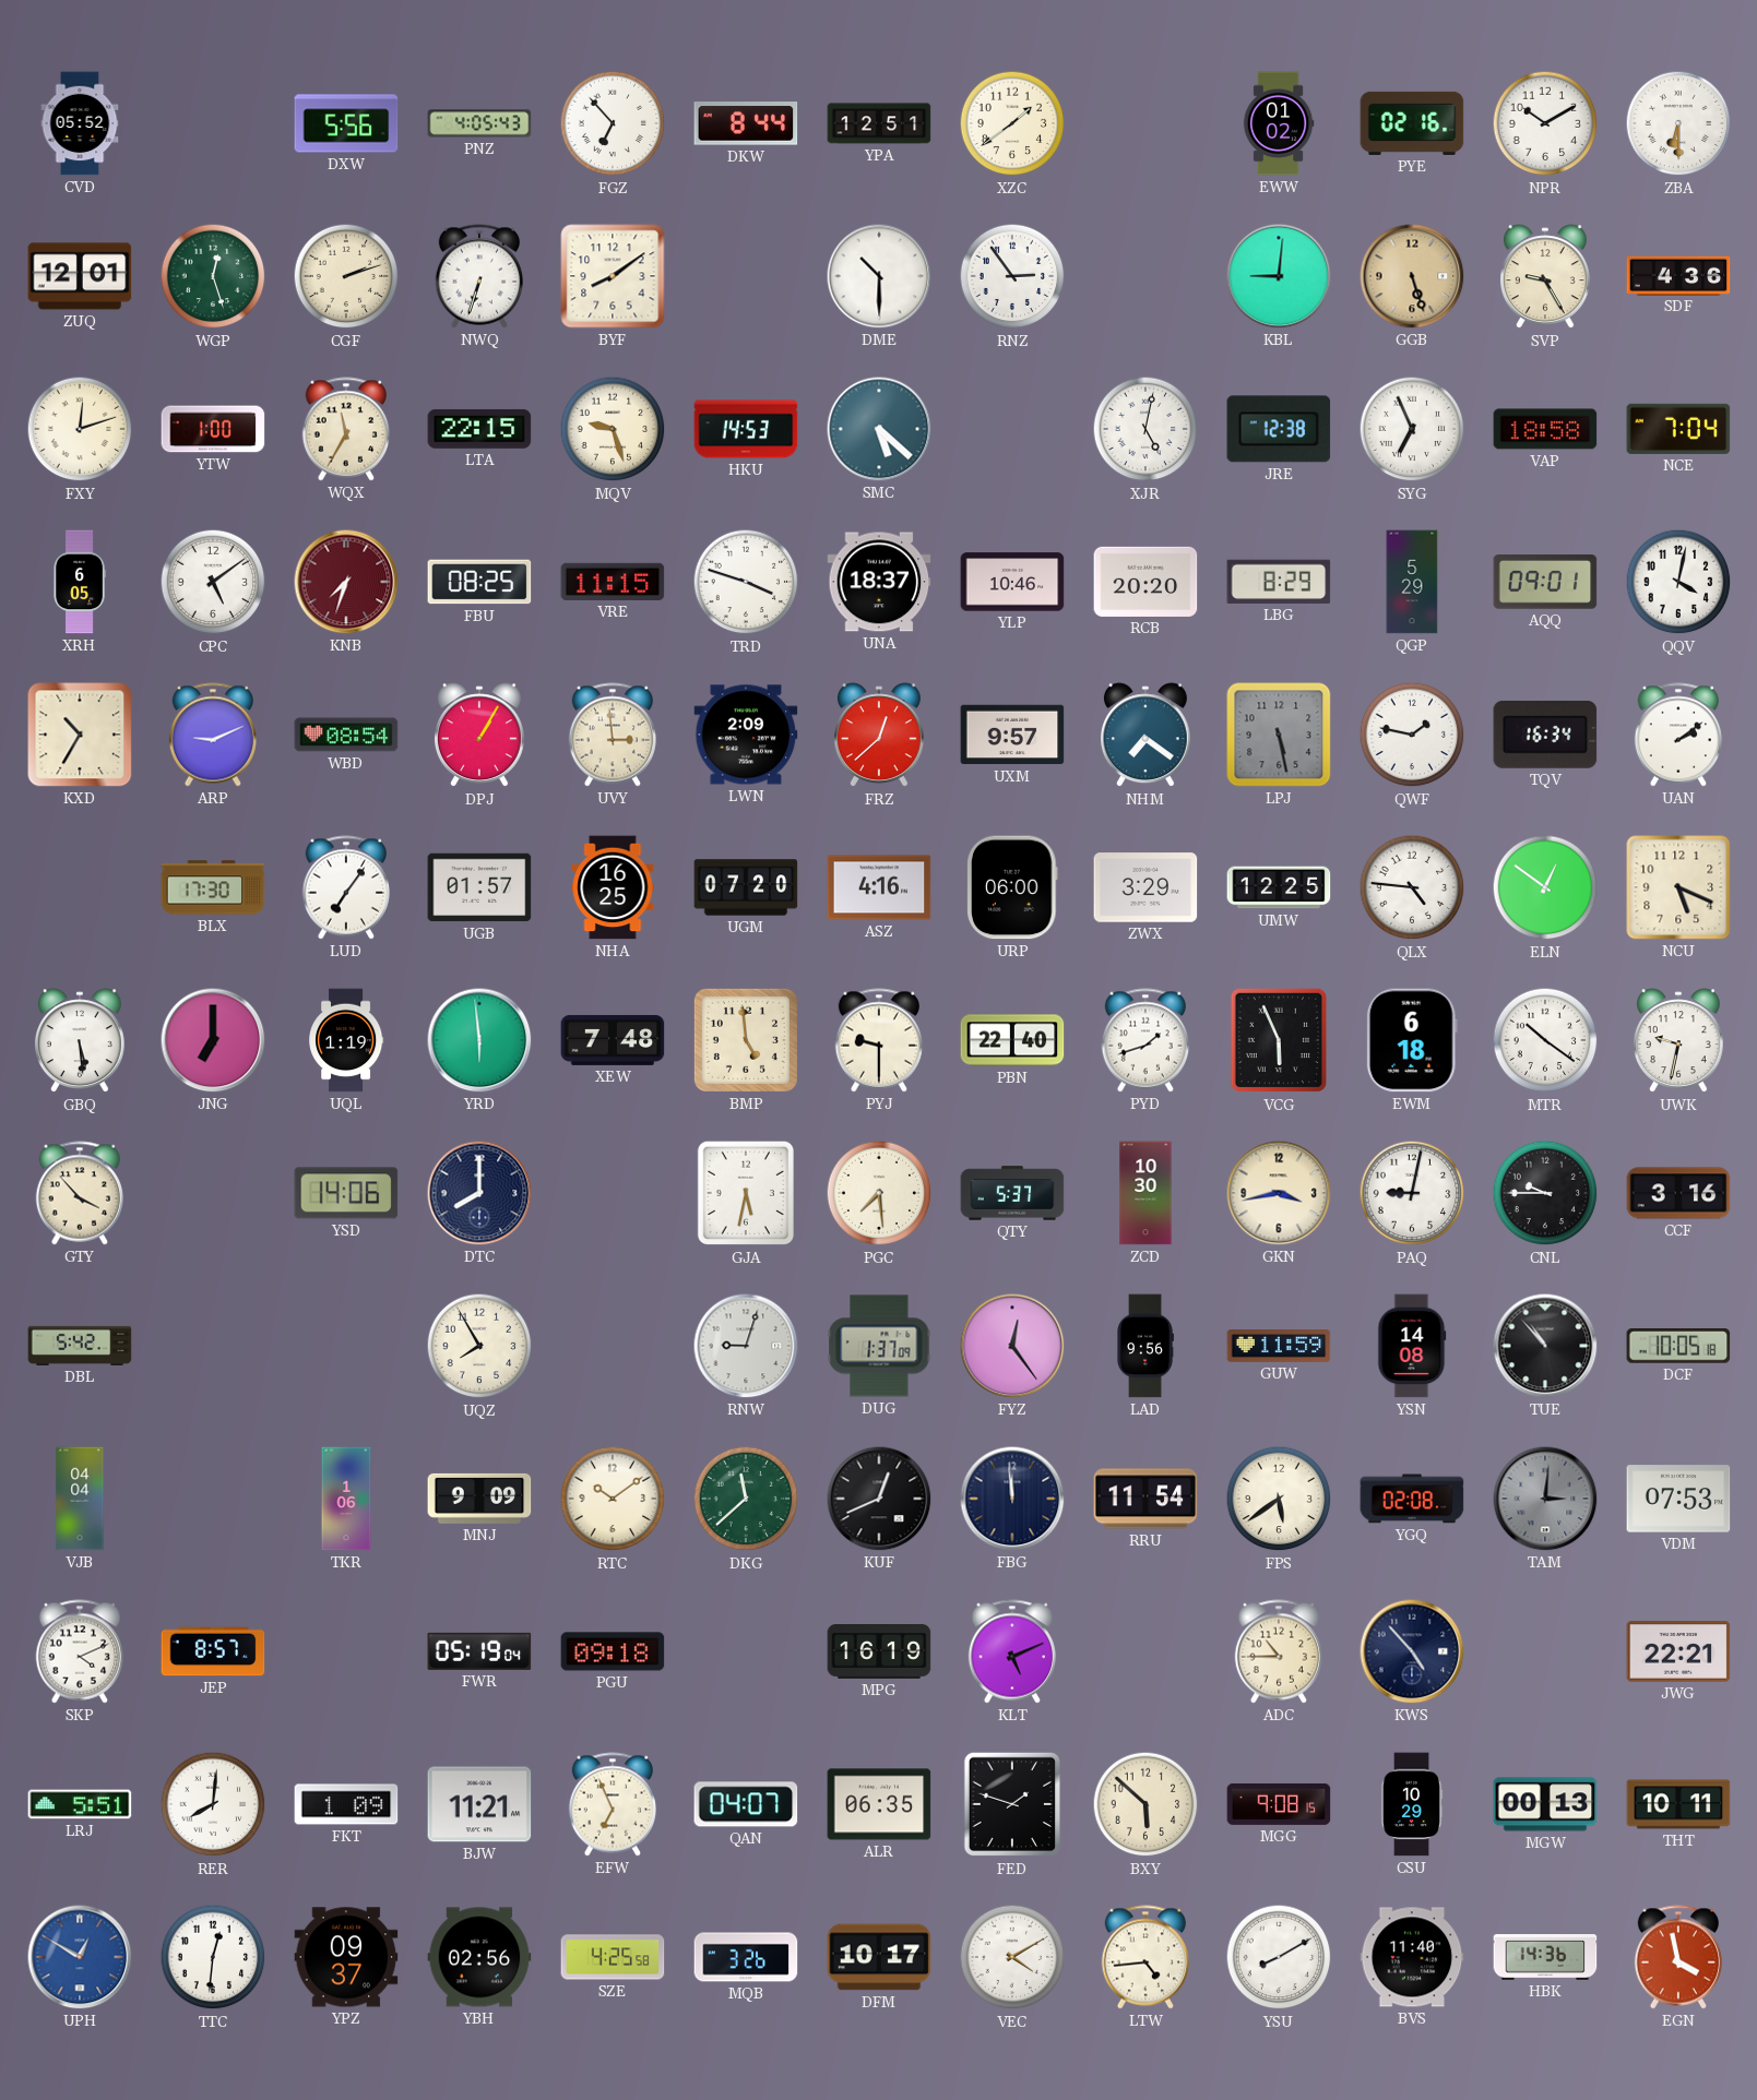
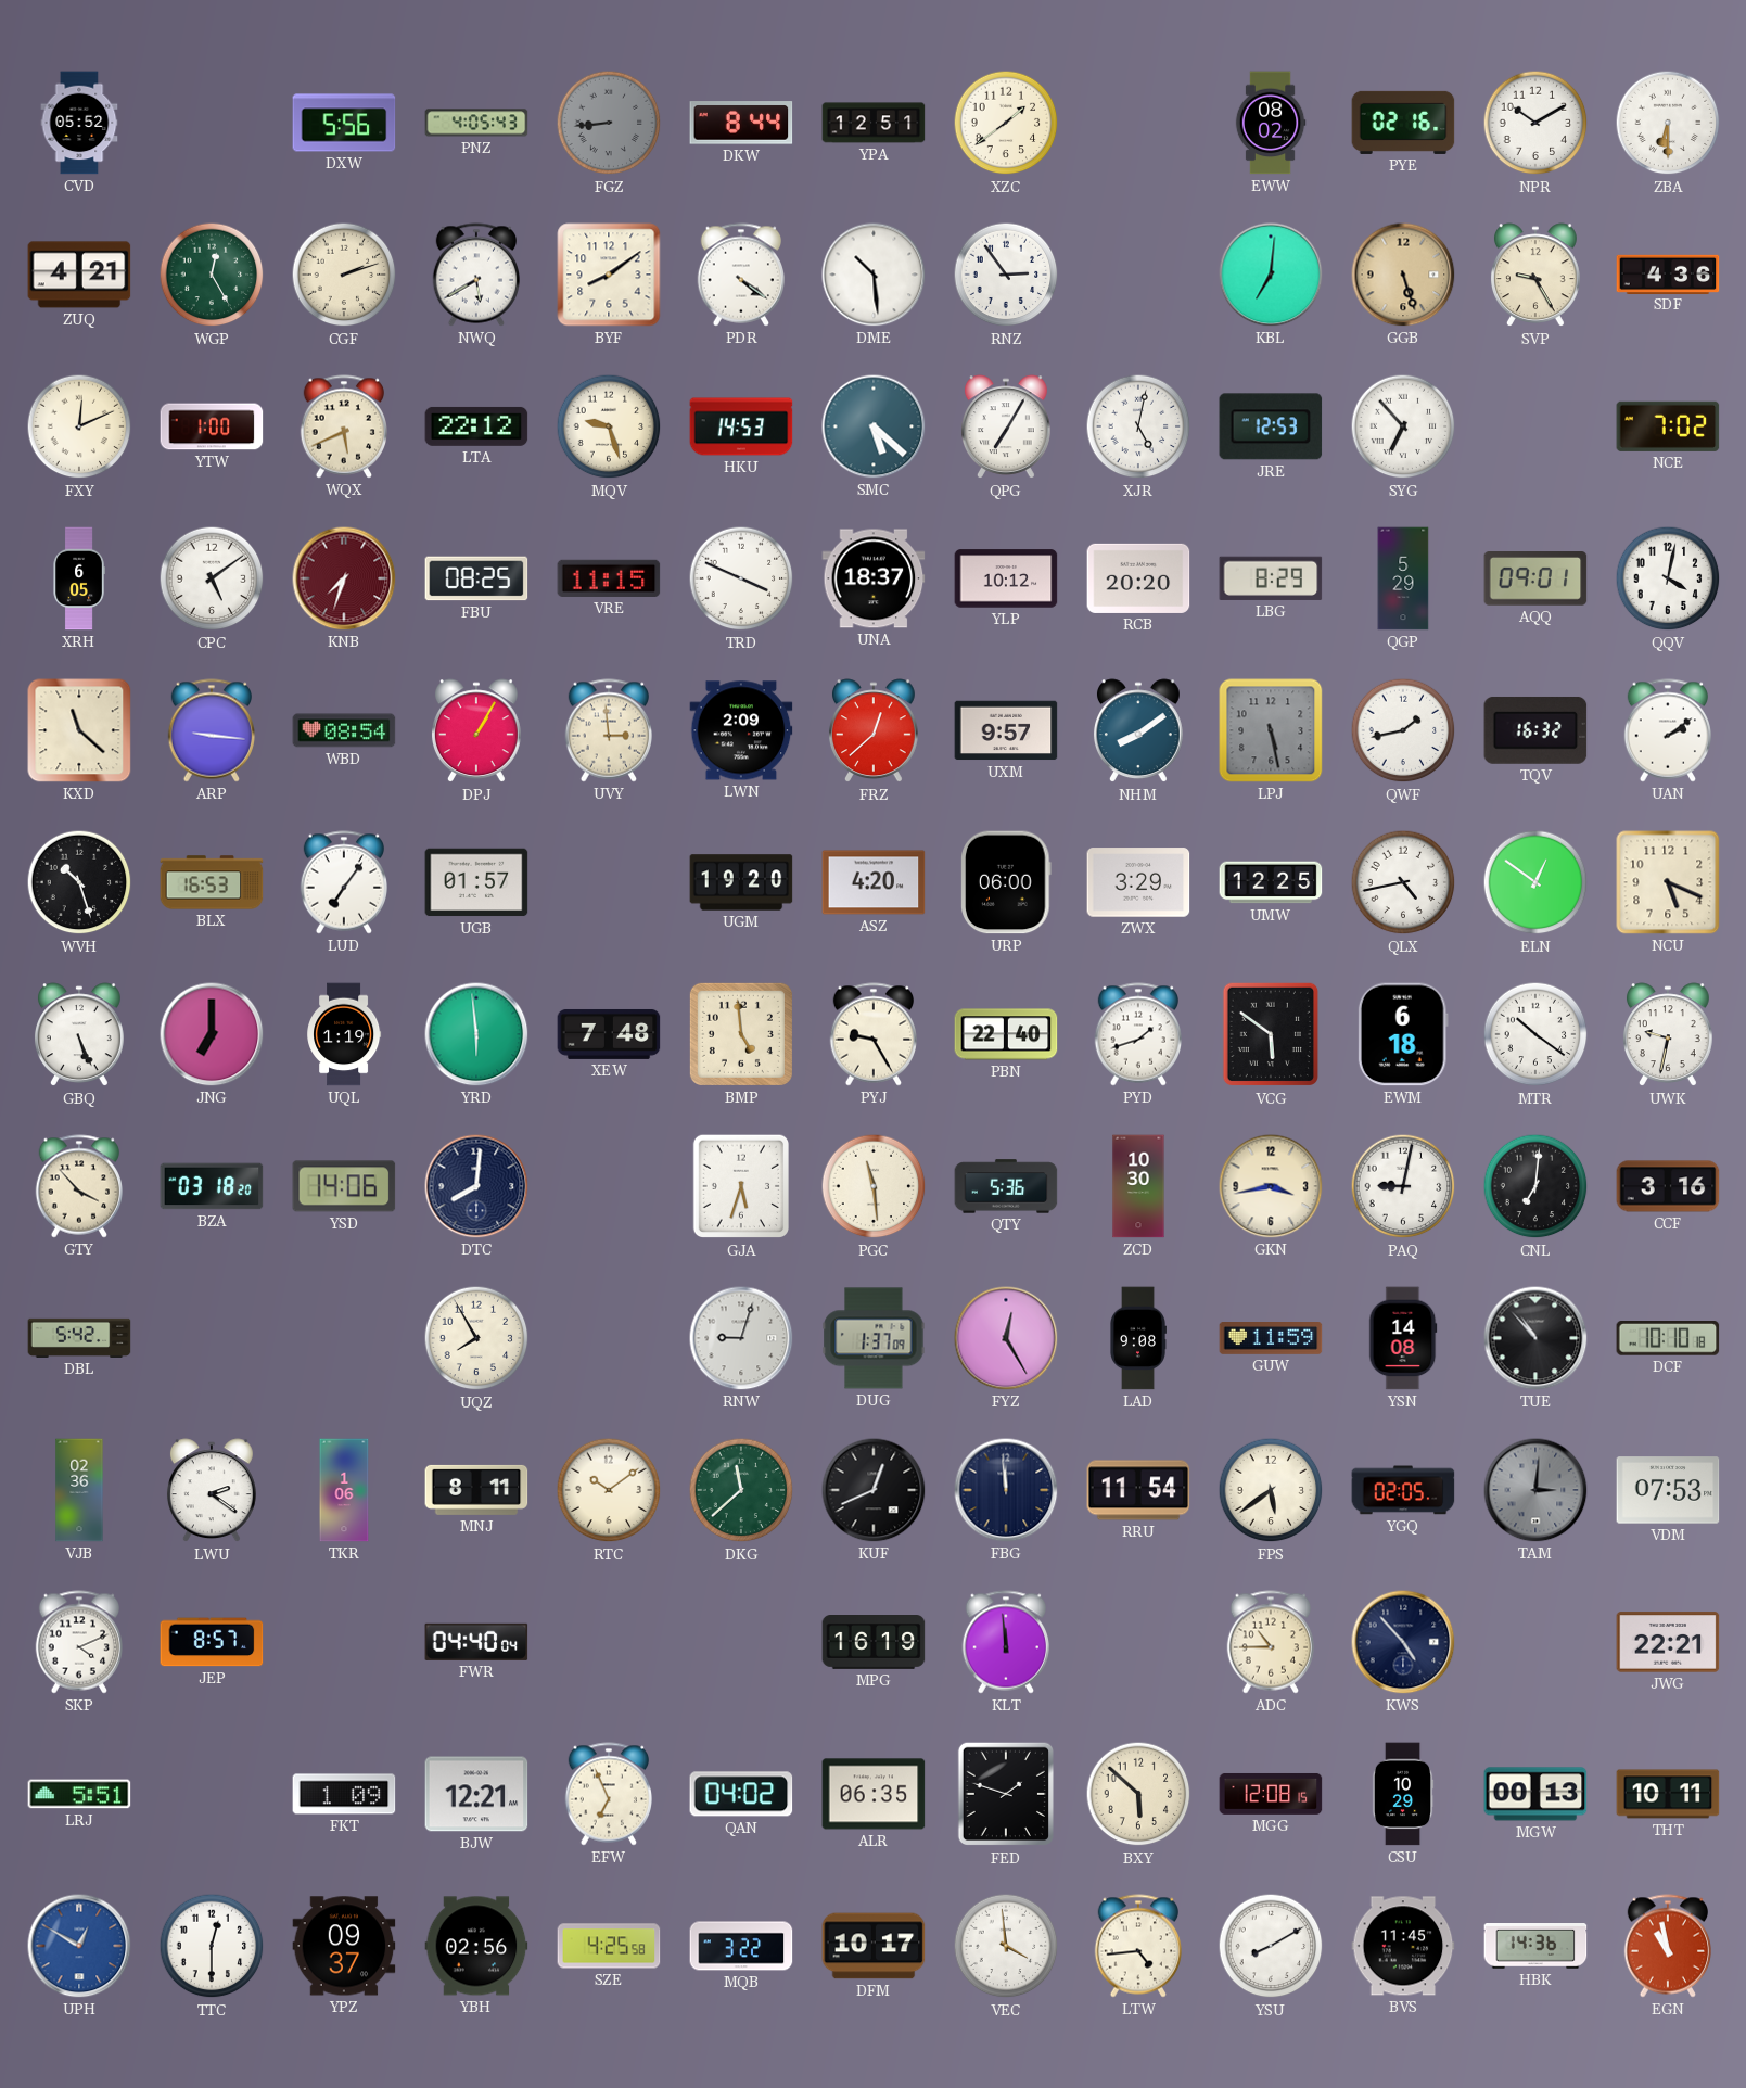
FGZ: 6:53 -> 8:44
FGZ dial: white -> grey
EWW: 01:02 -> 08:02
ZUQ: 12:01 -> 4:21
WGP: 12:27 -> 12:25
NWQ: 6:33 -> 5:40
PDR: none -> 4:21
DME: 10:30 -> 10:29
KBL: 9:01 -> 7:01
FXY: 12:12 -> 12:11
WQX: 11:35 -> 5:41
LTA: 22:15 -> 22:12
QPG: none -> 7:05
JRE: 12:38 -> 12:53
SYG: 6:56 -> 6:53
VAP: 18:58 -> none
NCE: 7:04 -> 7:02
TRD: 3:48 -> 3:49
YLP: 10:46 -> 10:12
KXD: 10:35 -> 11:22
ARP: 9:11 -> 9:16
NHM: 7:21 -> 8:09
QWF: 1:47 -> 1:43
TQV: 16:34 -> 16:32
WVH: none -> 10:27
BLX: 17:30 -> 16:53
NHA: 16:25 -> none
UGM: 07:20 -> 19:20
ASZ: 4:16 -> 4:20
QLX: 4:46 -> 4:43
GBQ: 5:29 -> 5:26
PYJ: 9:30 -> 9:25
VCG: 5:56 -> 5:51
BZA: none -> 03:18
DTC: 8:00 -> 8:01
GJA: 5:32 -> 5:33
PGC: 7:29 -> 11:29
QTY: 5:37 -> 5:36
CNL: 9:45 -> 7:01
FYZ: 12:24 -> 12:25
LAD: 9:56 -> 9:08
DCF: 10:05 -> 10:10
VJB: 04:04 -> 02:36
LWU: none -> 2:21
MNJ: 9:09 -> 8:11
YGQ: 02:08 -> 02:05
FWR: 05:19 -> 04:40
PGU: 09:18 -> none
KLT: 5:11 -> 11:59
RER: 8:01 -> none
BJW: 11:21 -> 12:21
QAN: 04:07 -> 04:02
MGG: 9:08 -> 12:08
TTC: 12:31 -> 12:30
MQB: 3:26 -> 3:22
VEC: 4:10 -> 3:59
BVS: 11:40 -> 11:45
EGN: 3:58 -> 10:58
